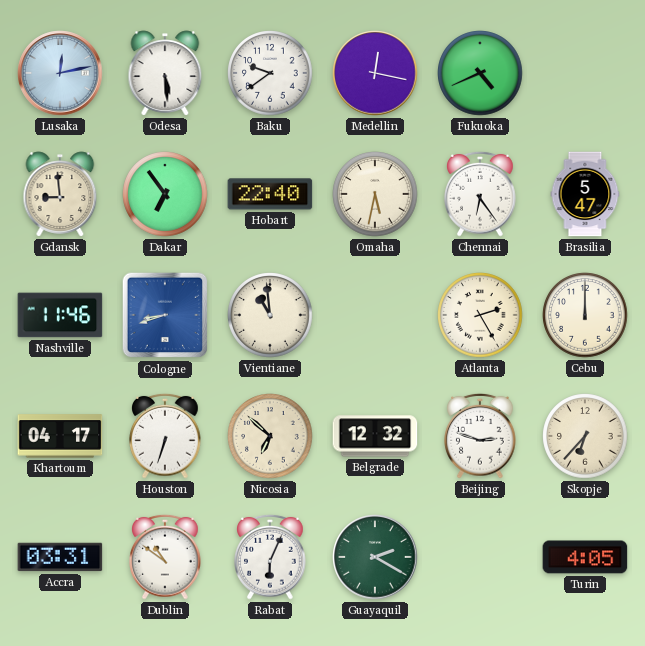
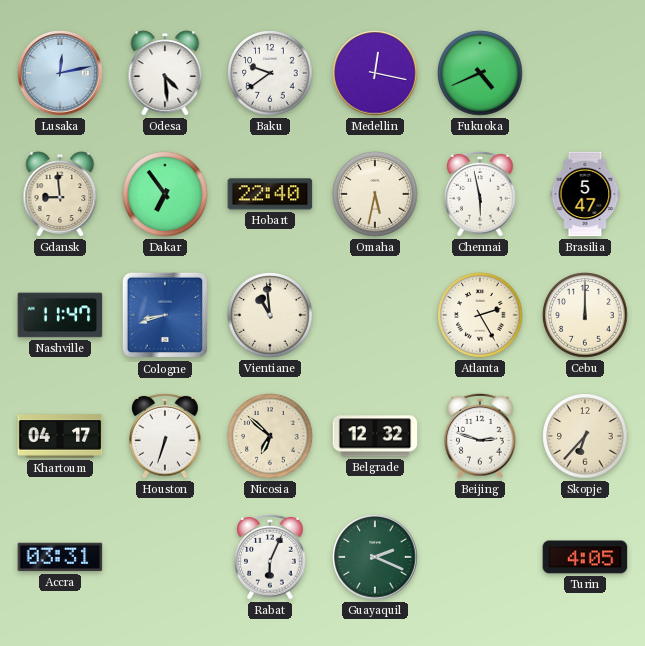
Odesa: 5:29 -> 4:29
Chennai: 6:24 -> 5:58
Nashville: 11:46 -> 11:47
Dublin: 10:51 -> none
Guayaquil: 2:20 -> 2:19
